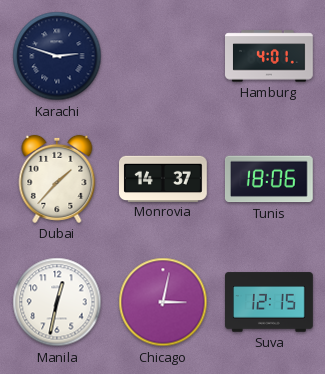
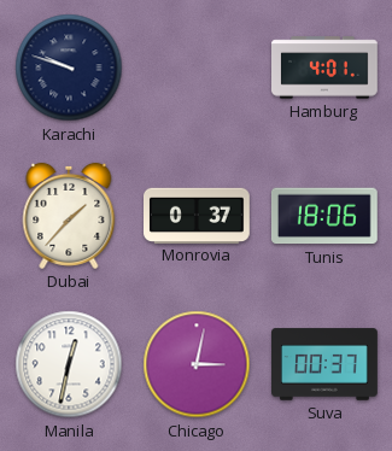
Karachi: 2:48 -> 9:48
Monrovia: 14:37 -> 0:37
Suva: 12:15 -> 00:37
